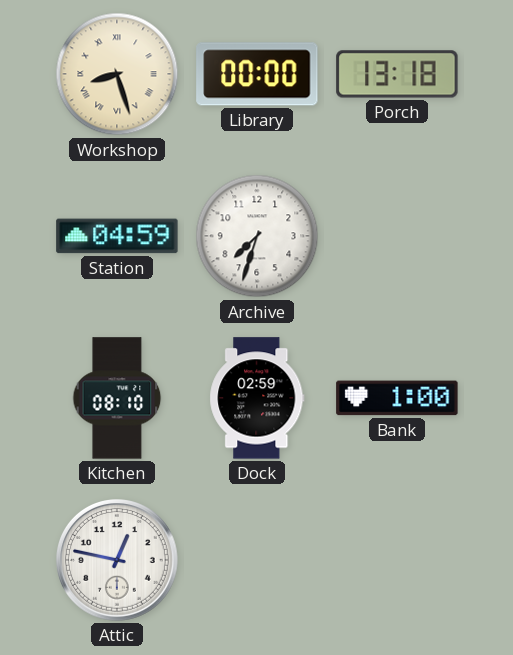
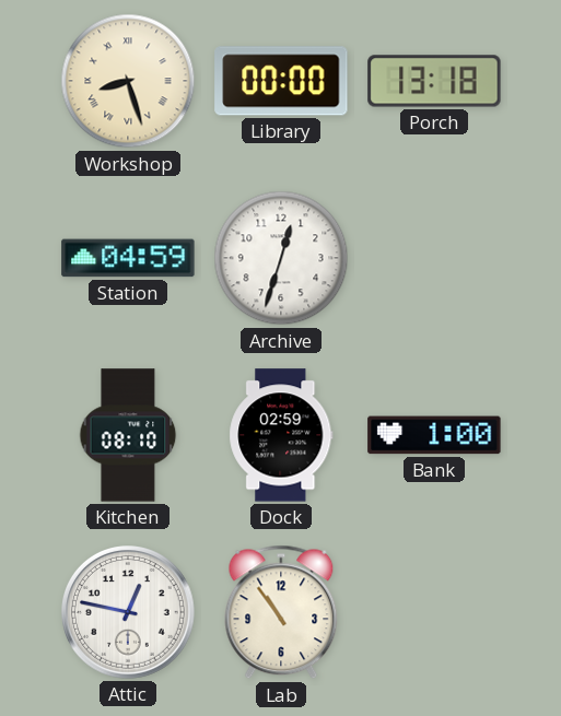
Archive: 7:33 -> 12:33
Lab: none -> 10:54
